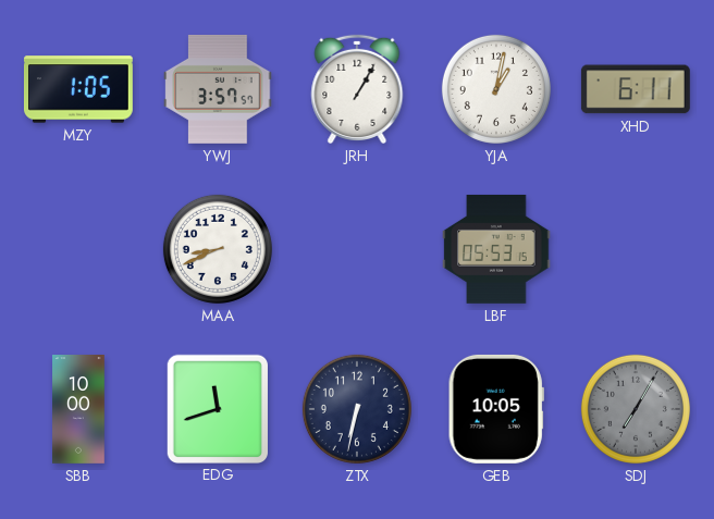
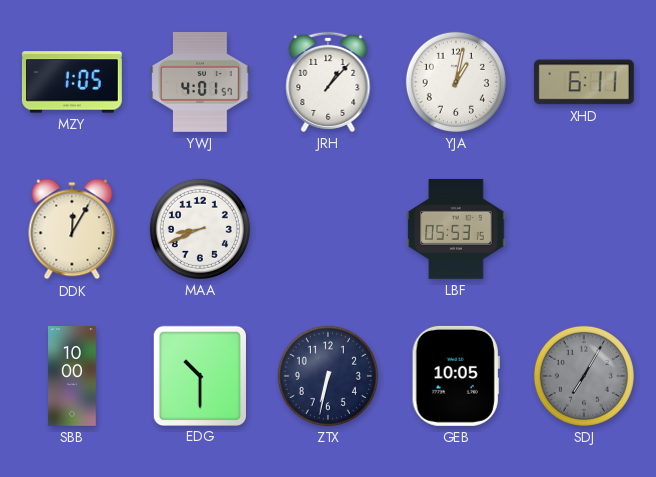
YWJ: 3:57 -> 4:01
JRH: 1:05 -> 1:07
DDK: none -> 12:05
EDG: 11:42 -> 10:30
